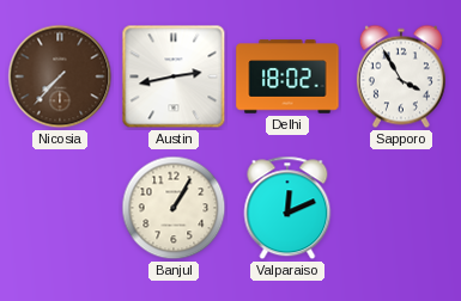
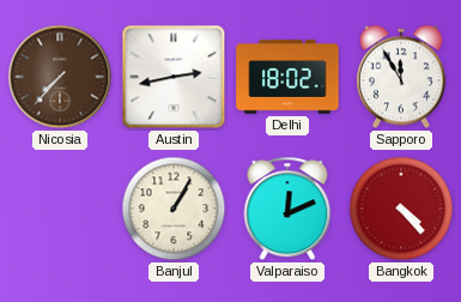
Sapporo: 3:55 -> 11:55
Bangkok: none -> 4:23
